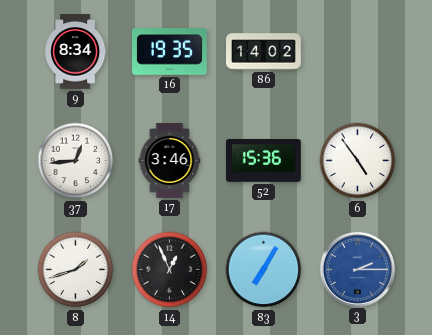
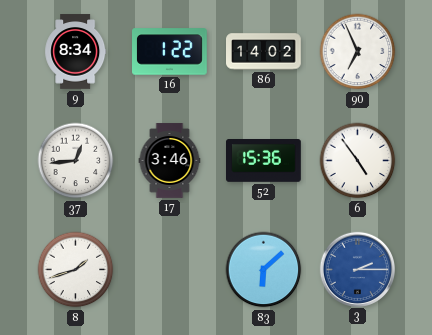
16: 19:35 -> 1:22
90: none -> 6:56
14: 12:56 -> none
83: 7:05 -> 6:08
